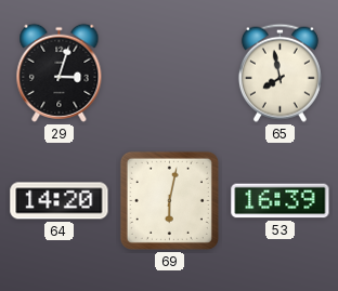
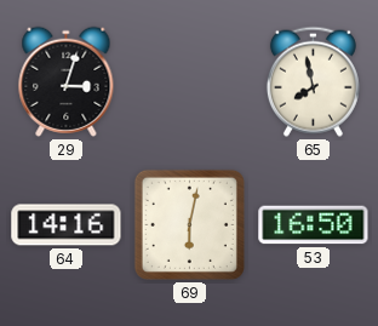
64: 14:20 -> 14:16
53: 16:39 -> 16:50
